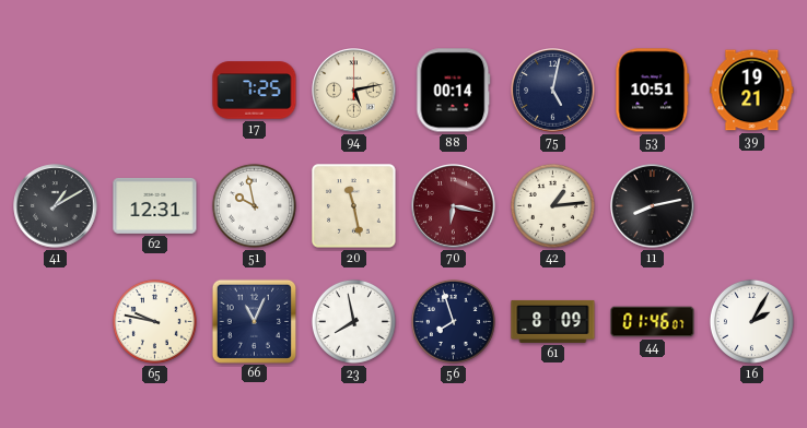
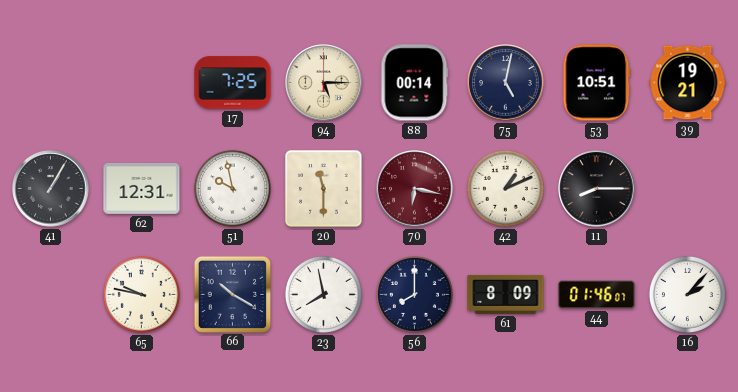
94: 5:13 -> 5:15
41: 1:10 -> 1:05
20: 11:28 -> 11:30
42: 1:14 -> 1:11
11: 8:13 -> 8:15
66: 11:04 -> 10:20
56: 7:57 -> 8:00
16: 2:05 -> 2:07
